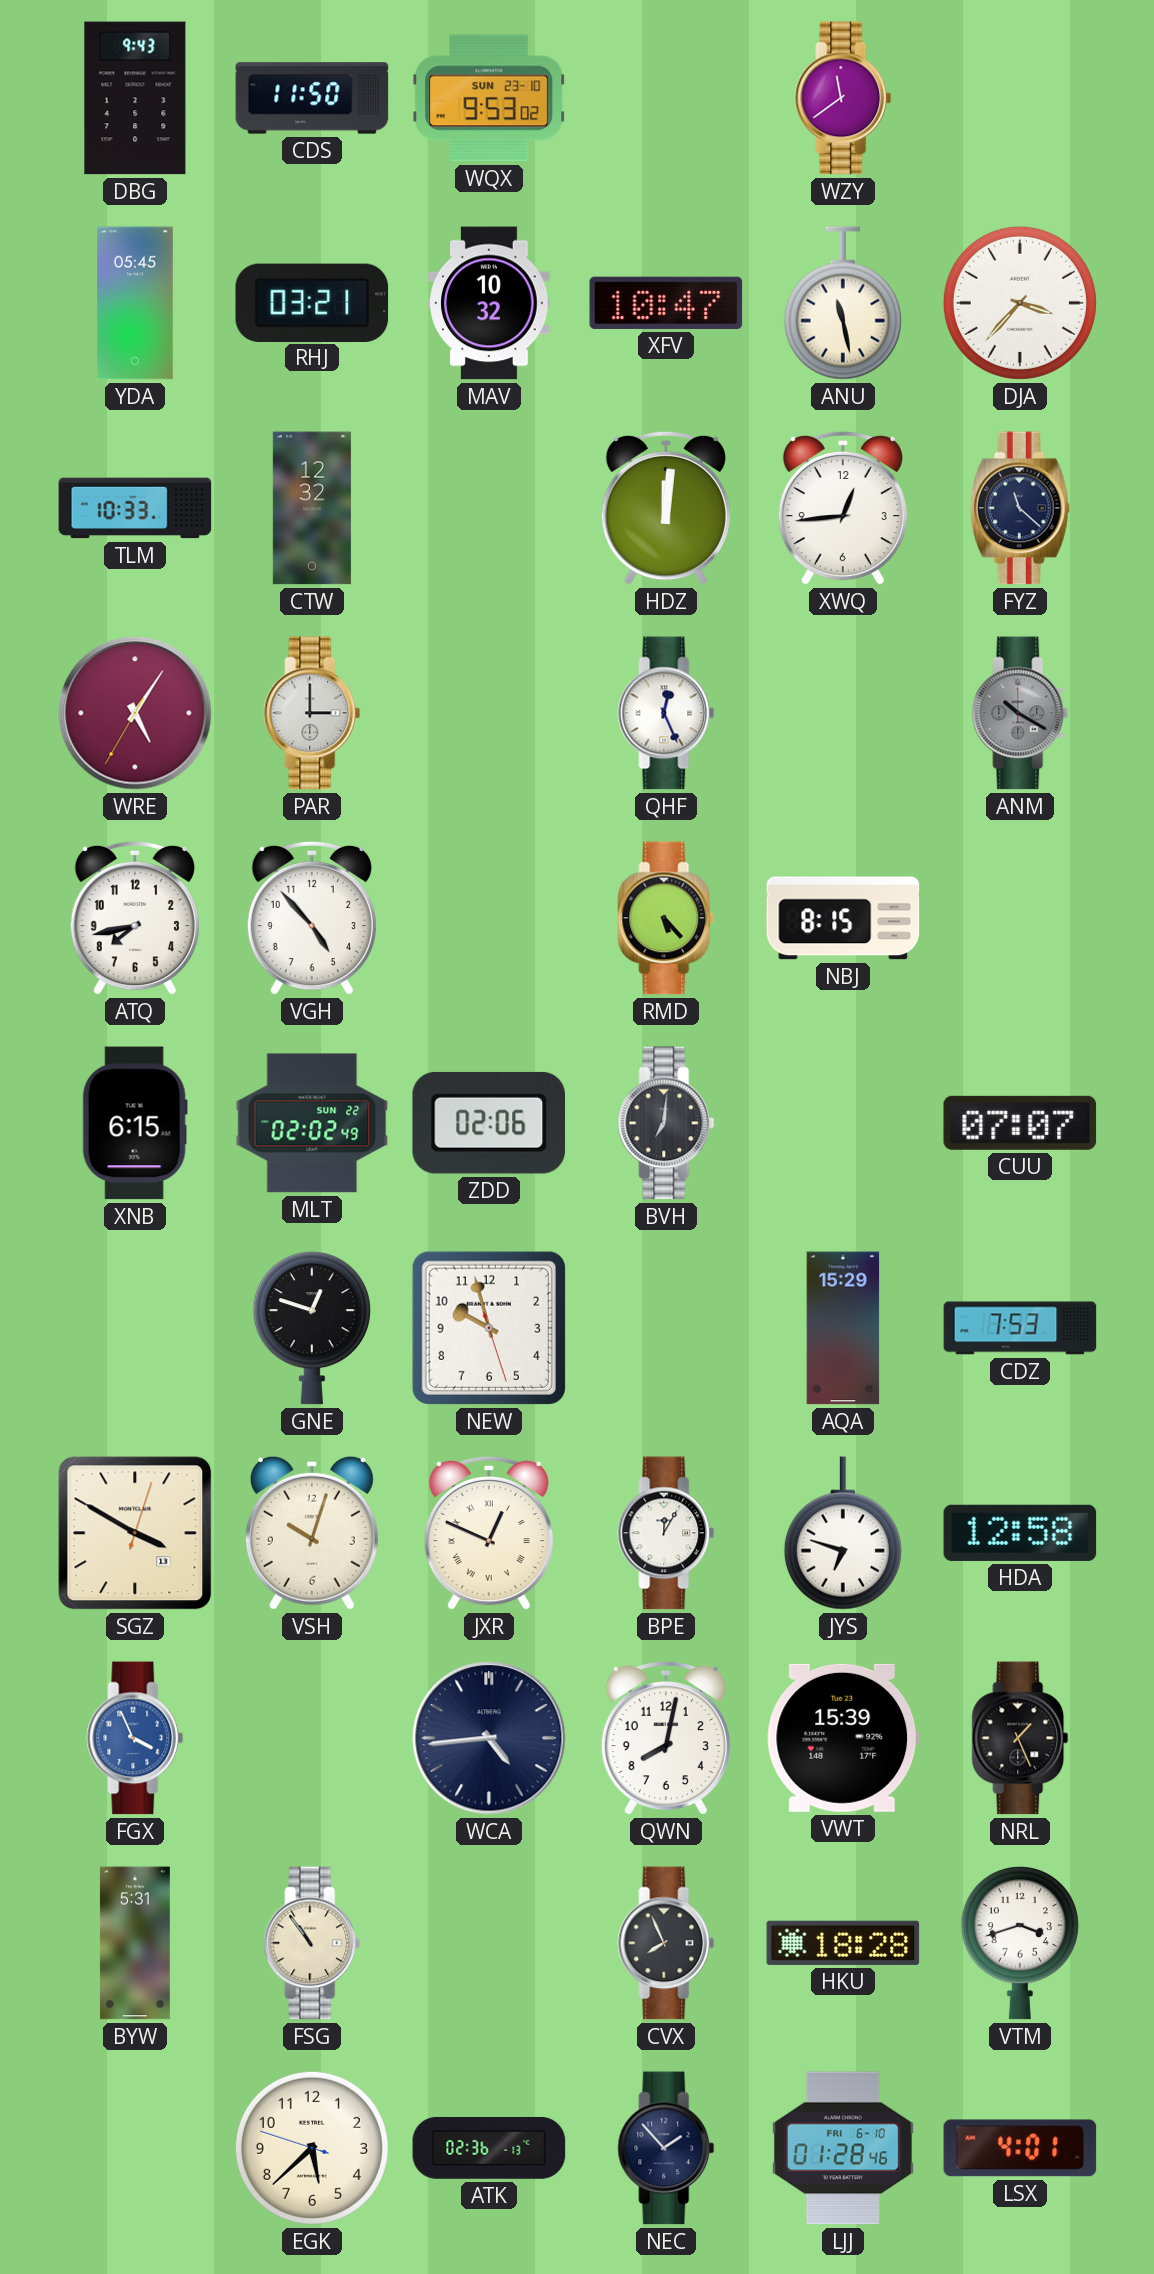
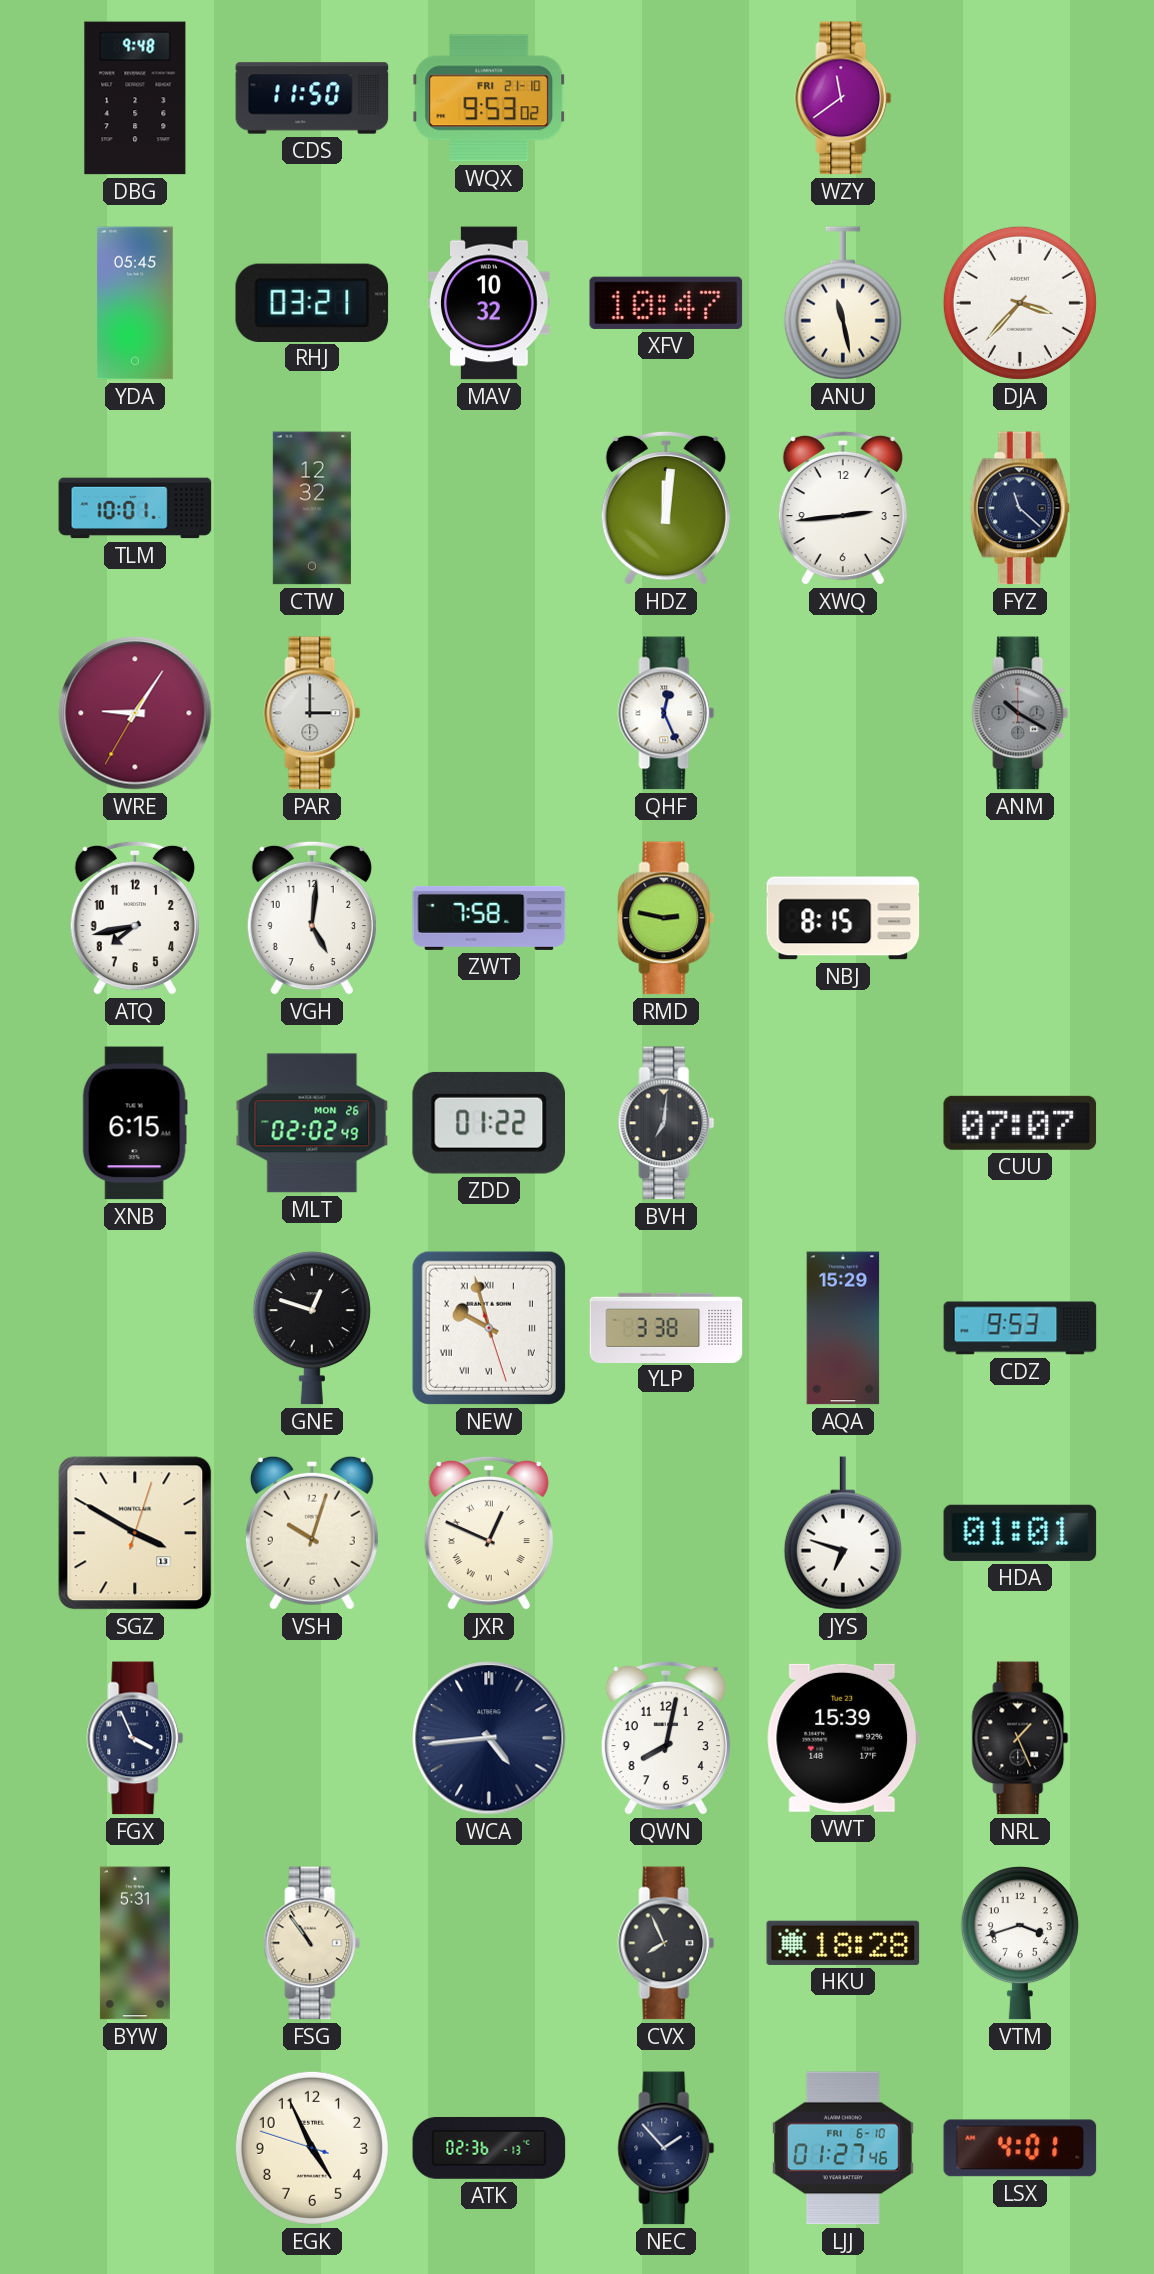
DBG: 9:43 -> 9:48
WQX date: SUN 23-10 -> FRI 21-10
TLM: 10:33 -> 10:01
XWQ: 12:44 -> 2:44
WRE: 5:05 -> 9:05
VGH: 4:53 -> 5:01
ZWT: none -> 7:58
RMD: 5:23 -> 2:47
MLT date: SUN 22 -> MON 26
ZDD: 02:06 -> 01:22
NEW numerals: Arabic -> Roman
YLP: none -> 3:38
CDZ: 7:53 -> 9:53
BPE: 12:05 -> none
HDA: 12:58 -> 01:01
FGX dial: blue -> navy
EGK: 5:37 -> 4:55
LJJ: 01:28 -> 01:27
